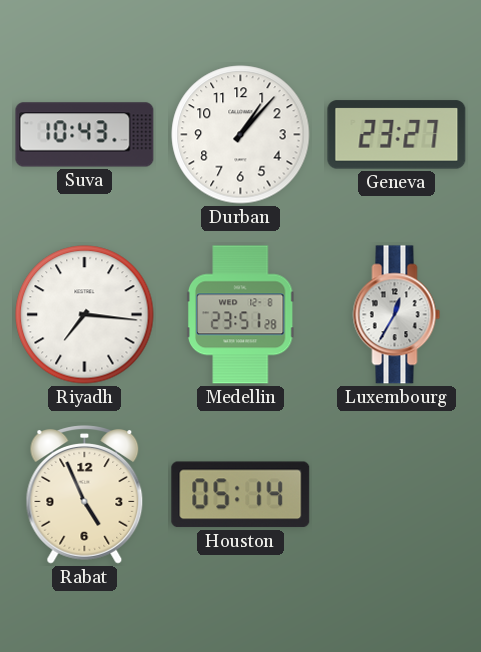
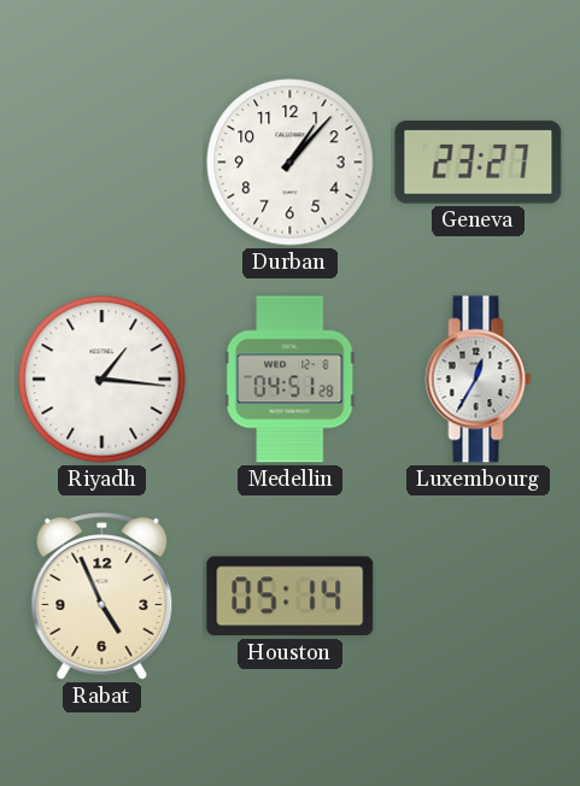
Suva: 10:43 -> none
Riyadh: 7:16 -> 1:16
Medellin: 23:51 -> 04:51
